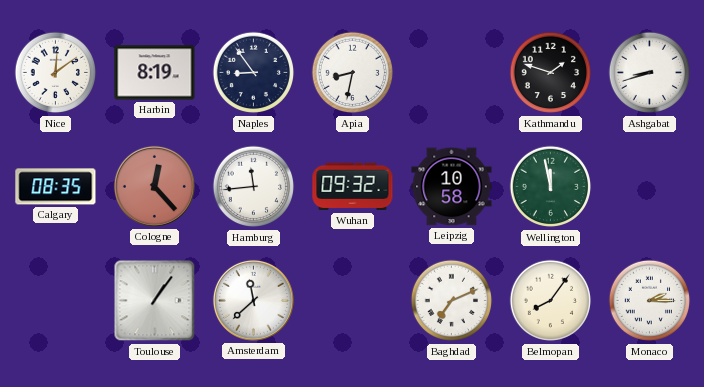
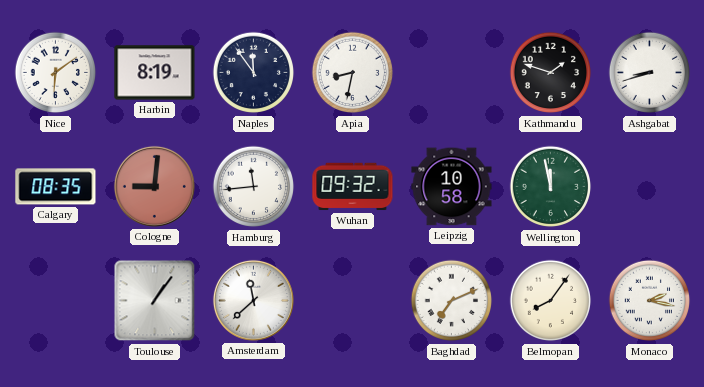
Nice: 12:09 -> 6:09
Naples: 8:54 -> 11:54
Cologne: 12:23 -> 9:01
Monaco: 2:15 -> 2:17
